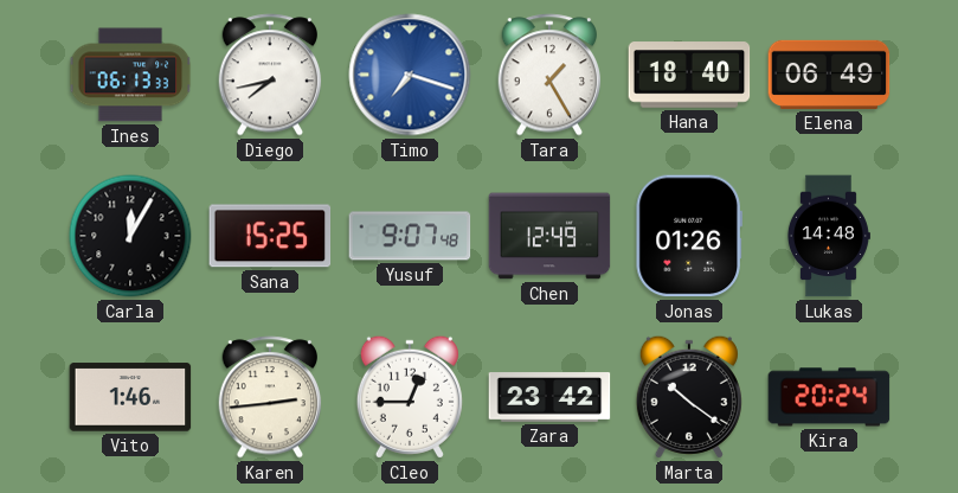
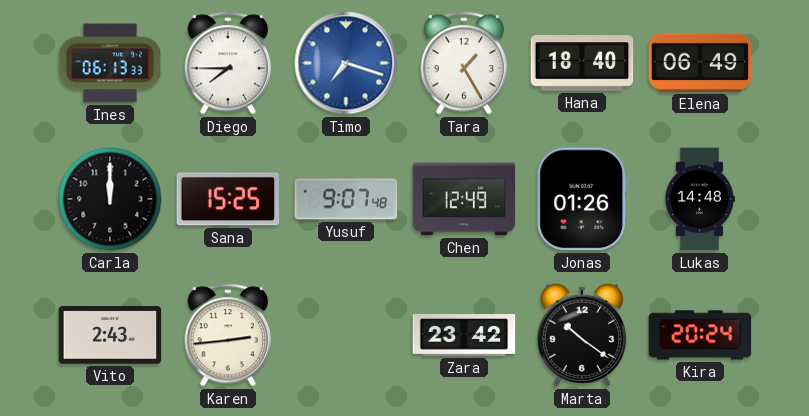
Diego: 7:43 -> 7:45
Carla: 12:05 -> 12:00
Vito: 1:46 -> 2:43
Cleo: 12:45 -> none
